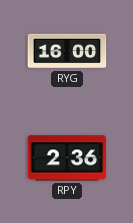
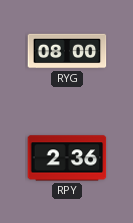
RYG: 16:00 -> 08:00
